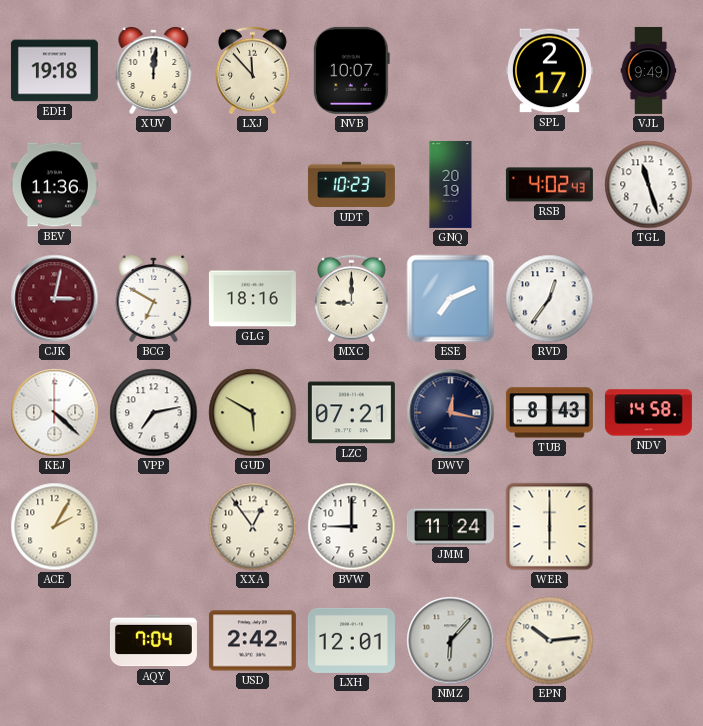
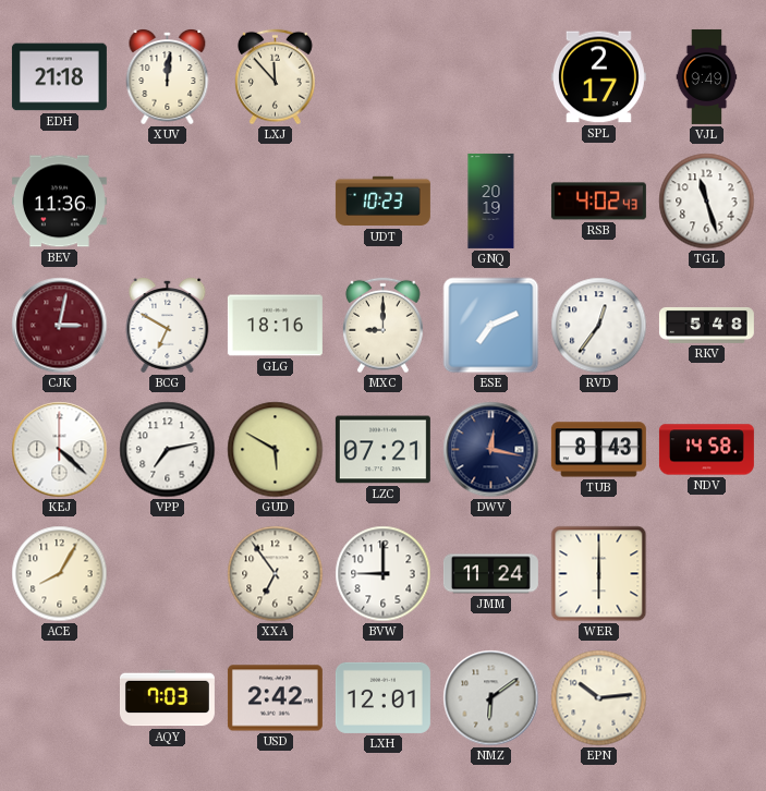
EDH: 19:18 -> 21:18
NVB: 10:07 -> none
RKV: none -> 5:48
ACE: 2:05 -> 8:05
XXA: 12:54 -> 6:54
AQY: 7:04 -> 7:03
NMZ: 6:07 -> 6:09
